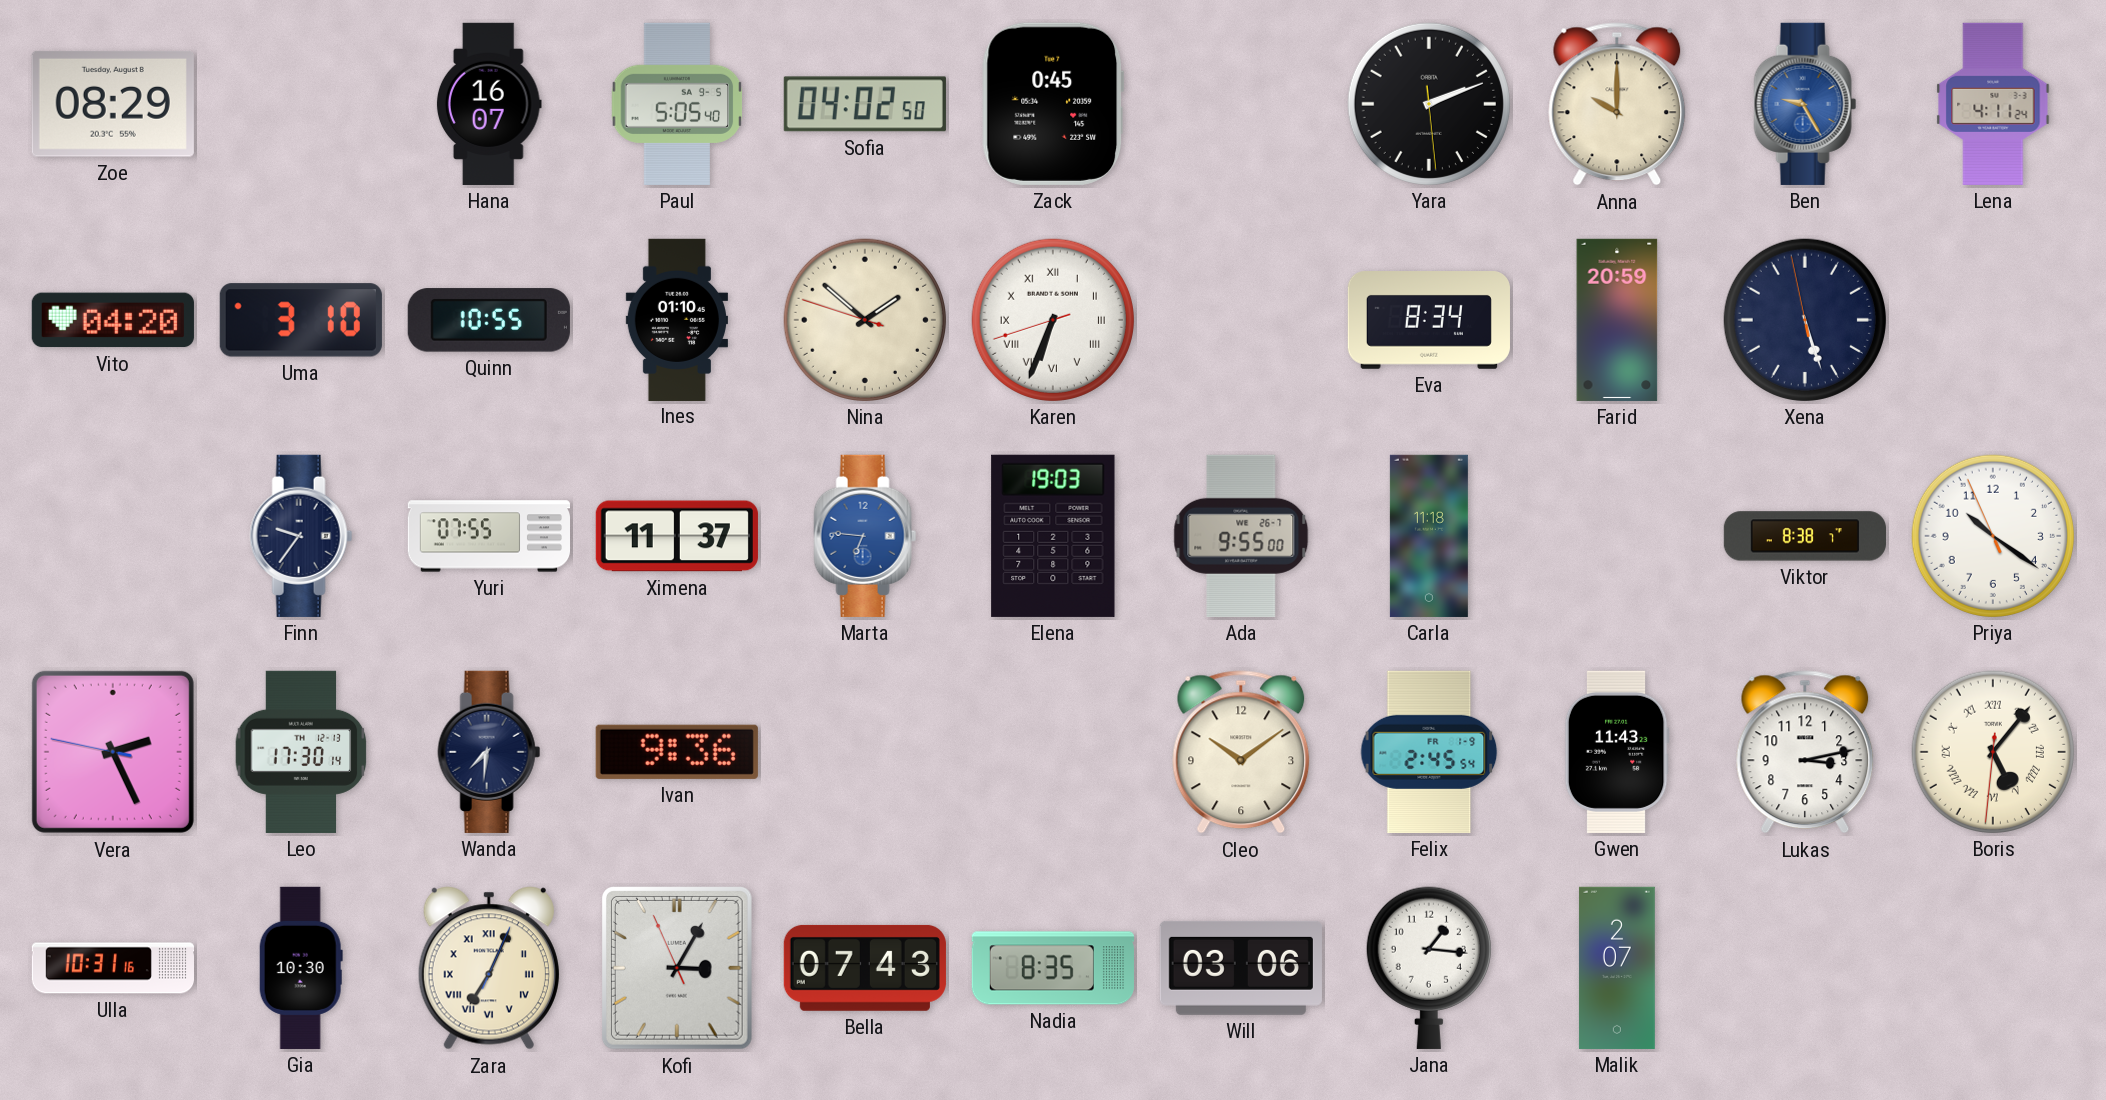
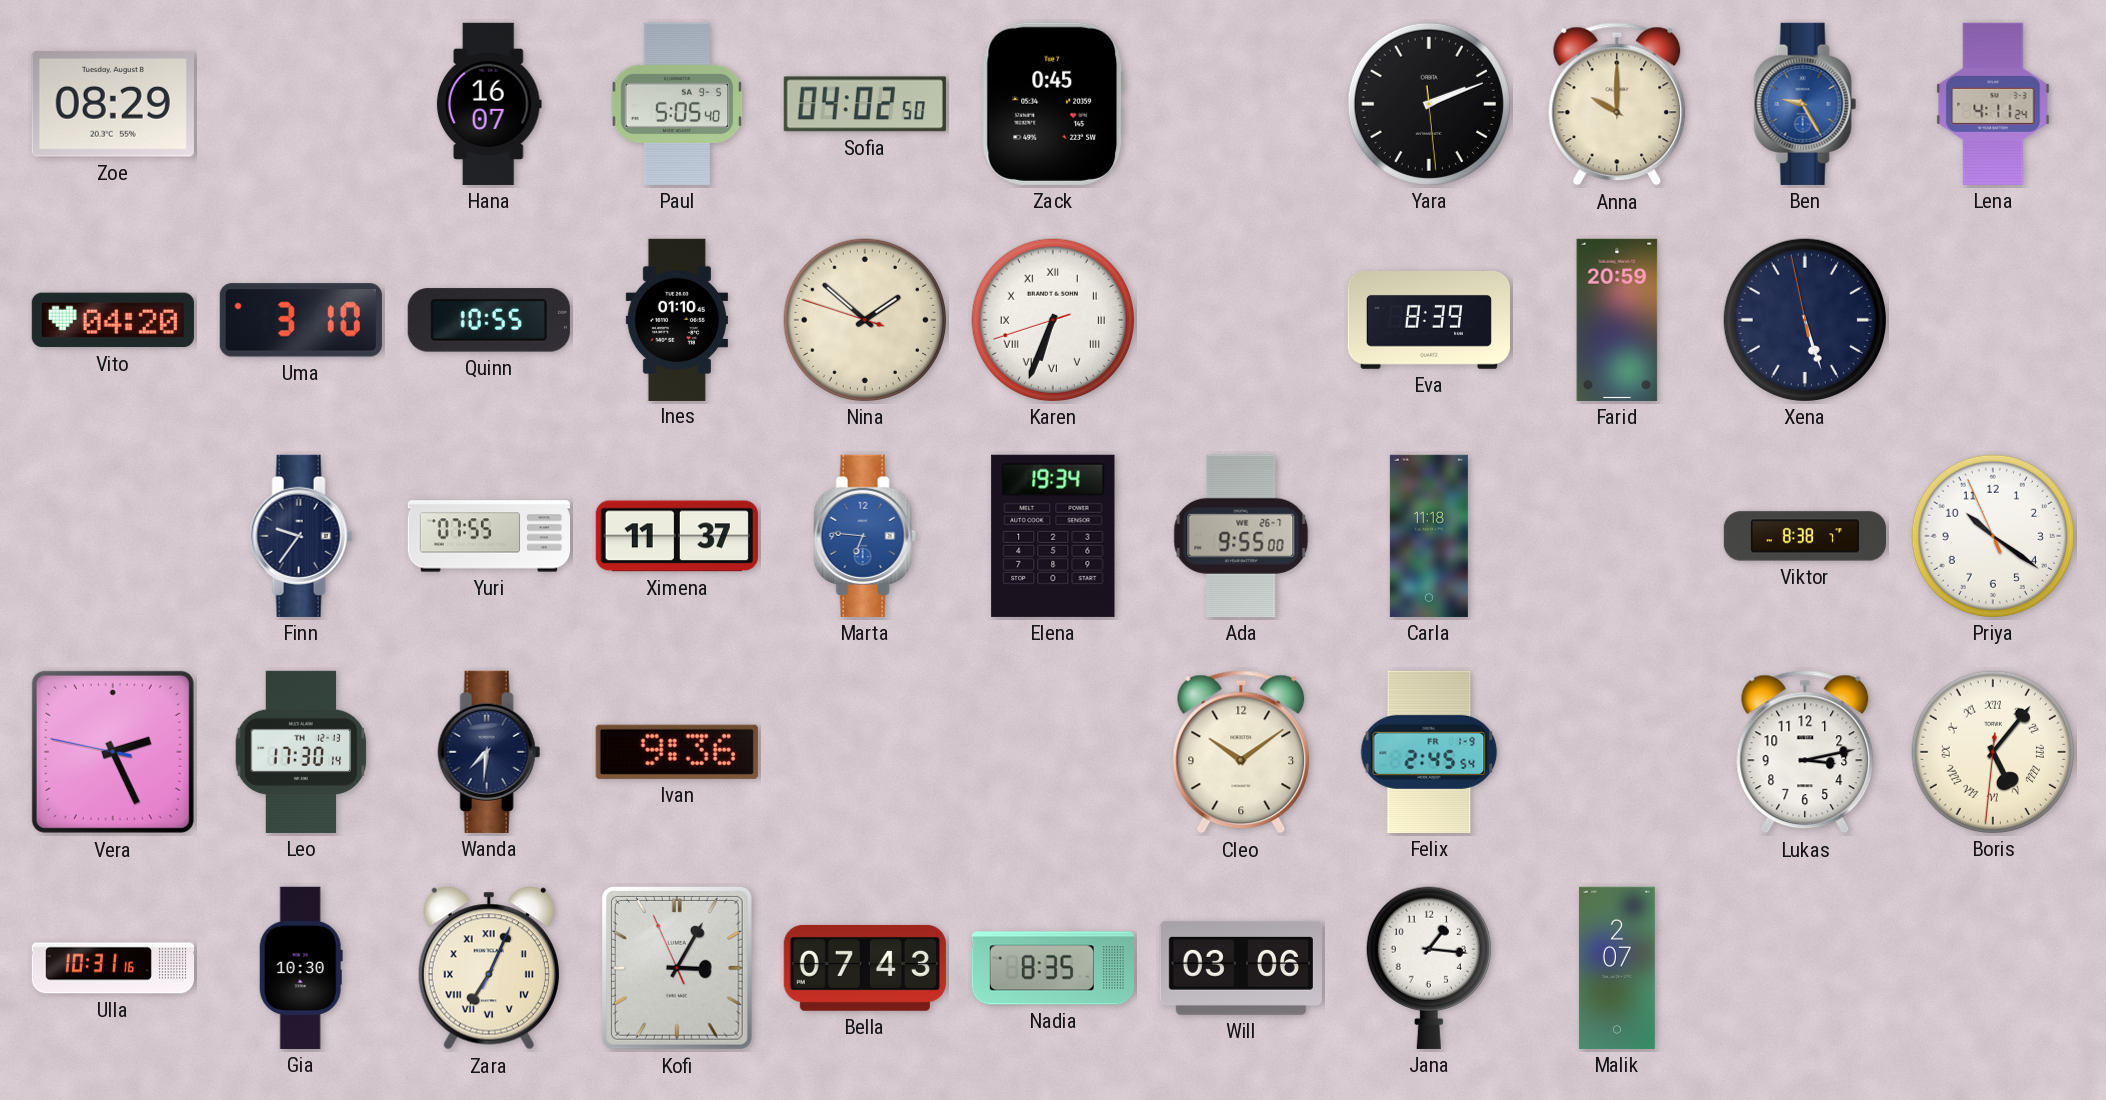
Eva: 8:34 -> 8:39
Elena: 19:03 -> 19:34
Gwen: 11:43 -> none
